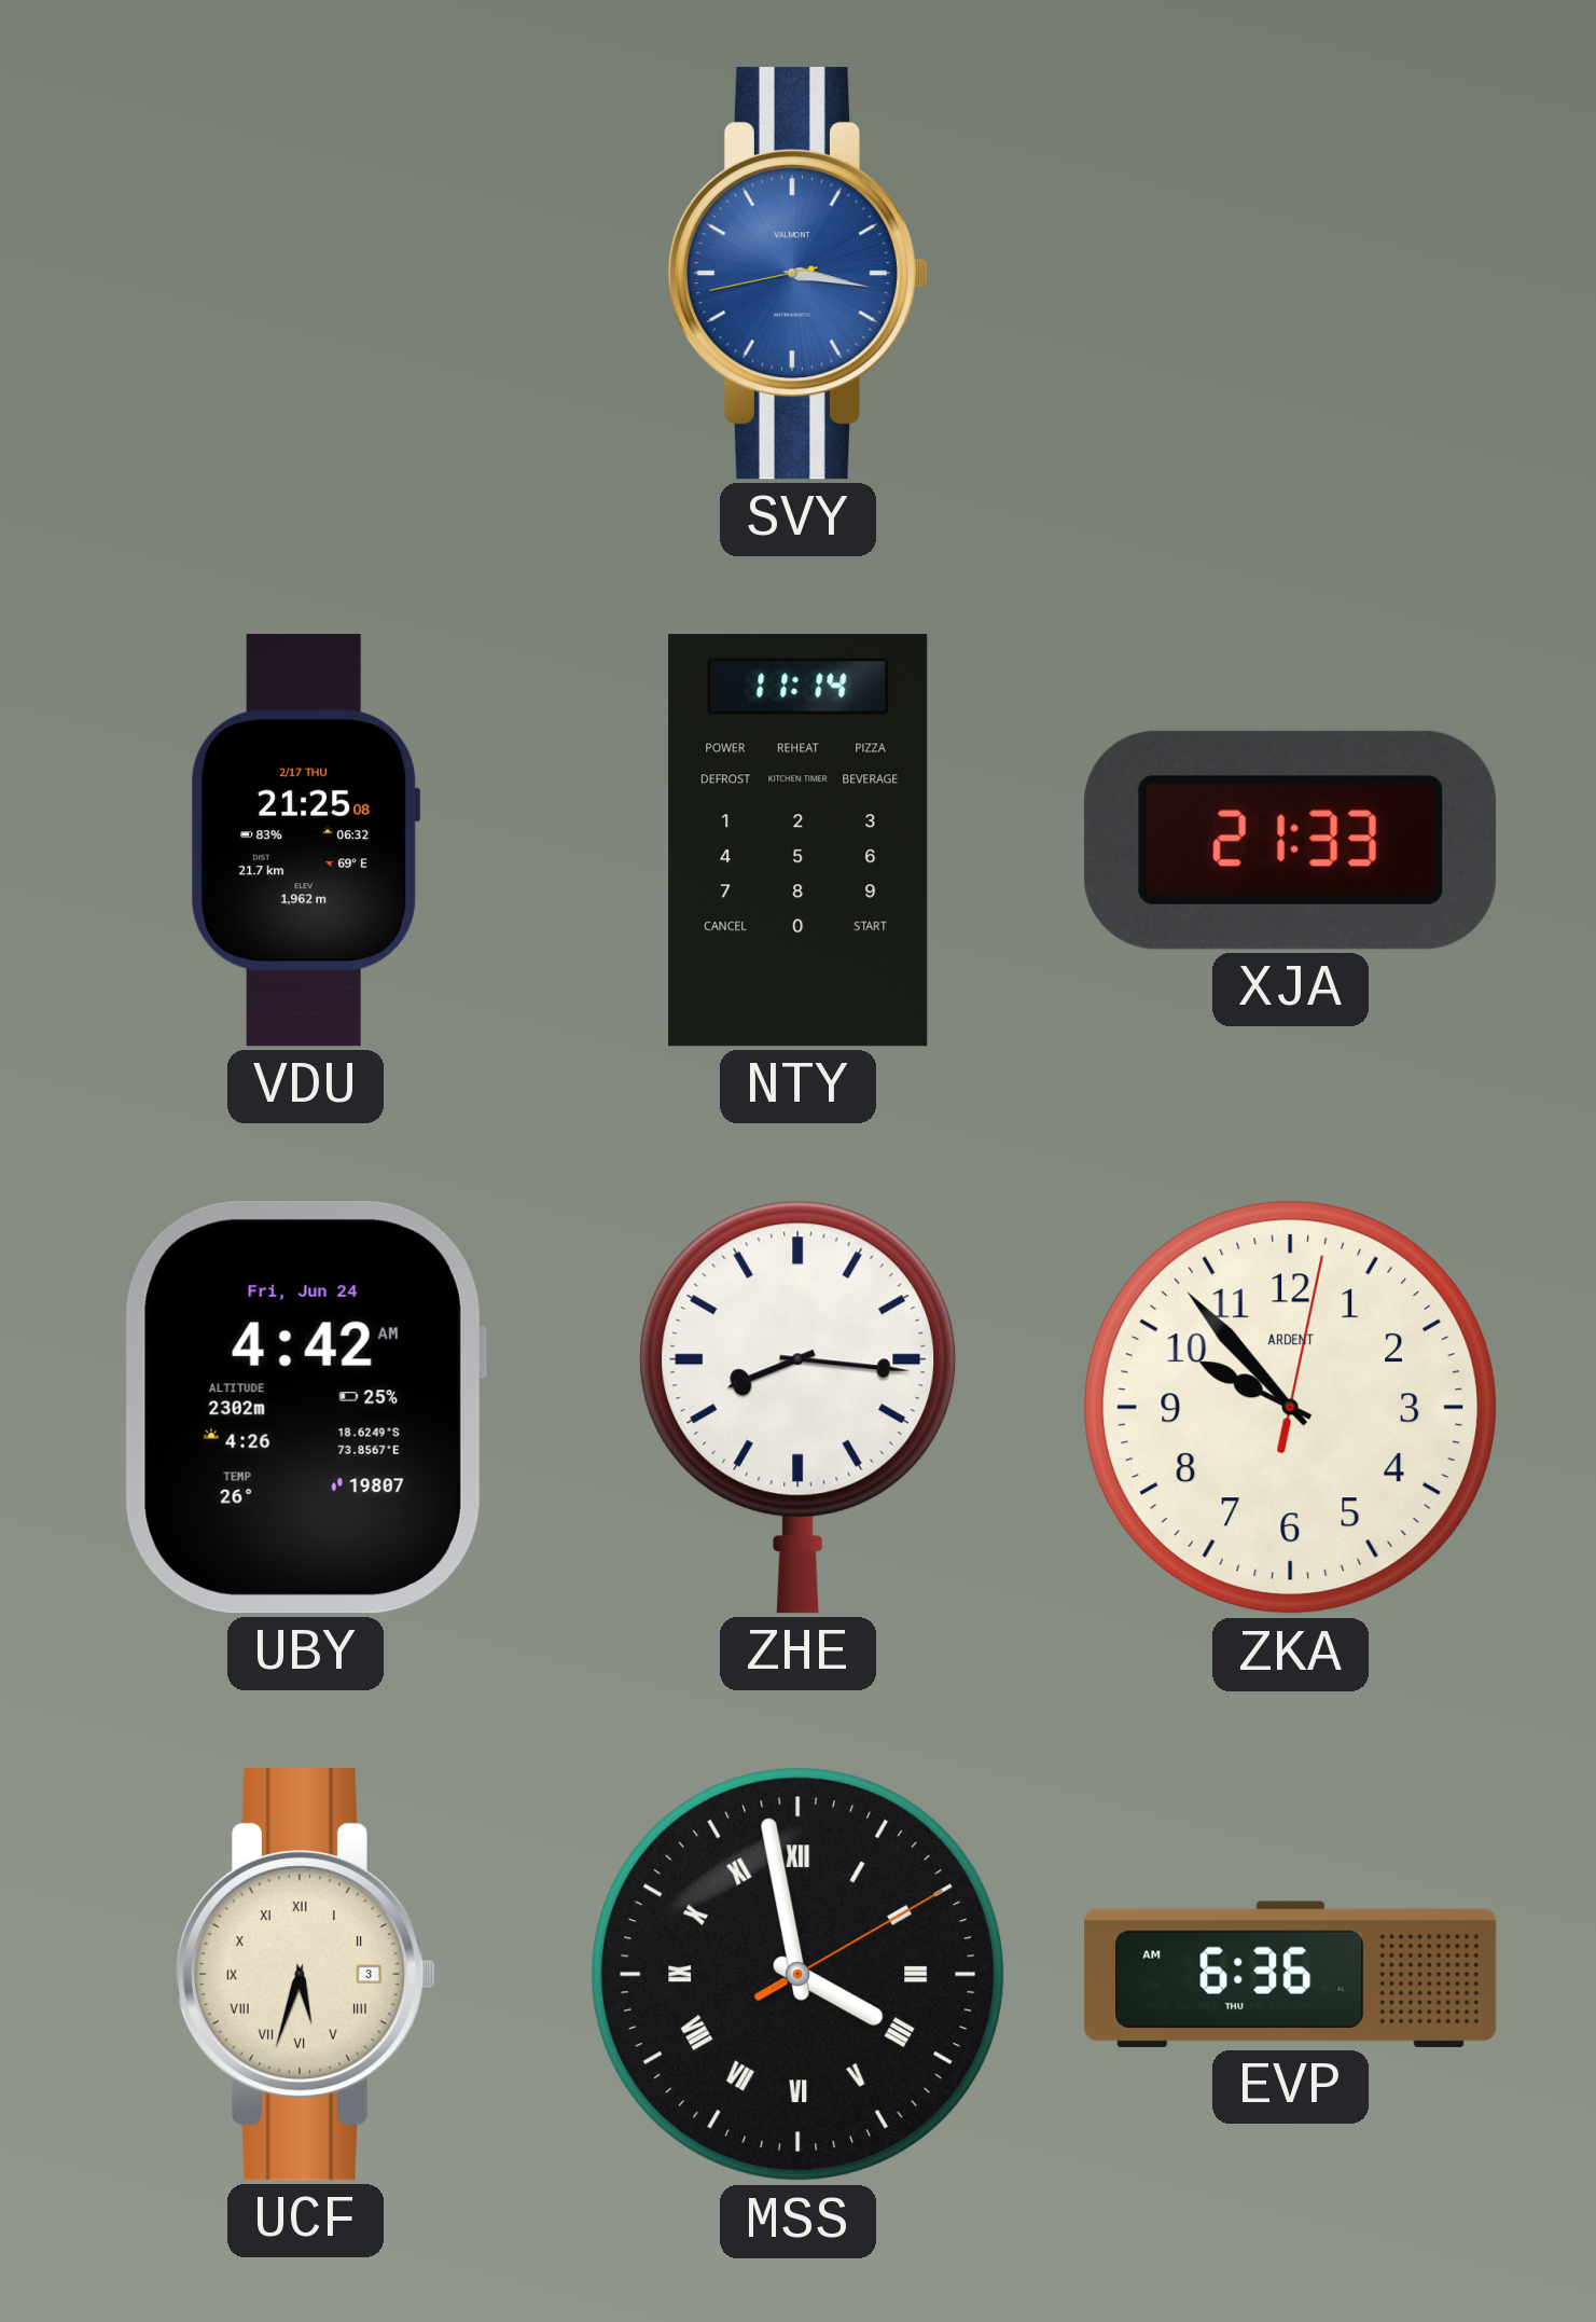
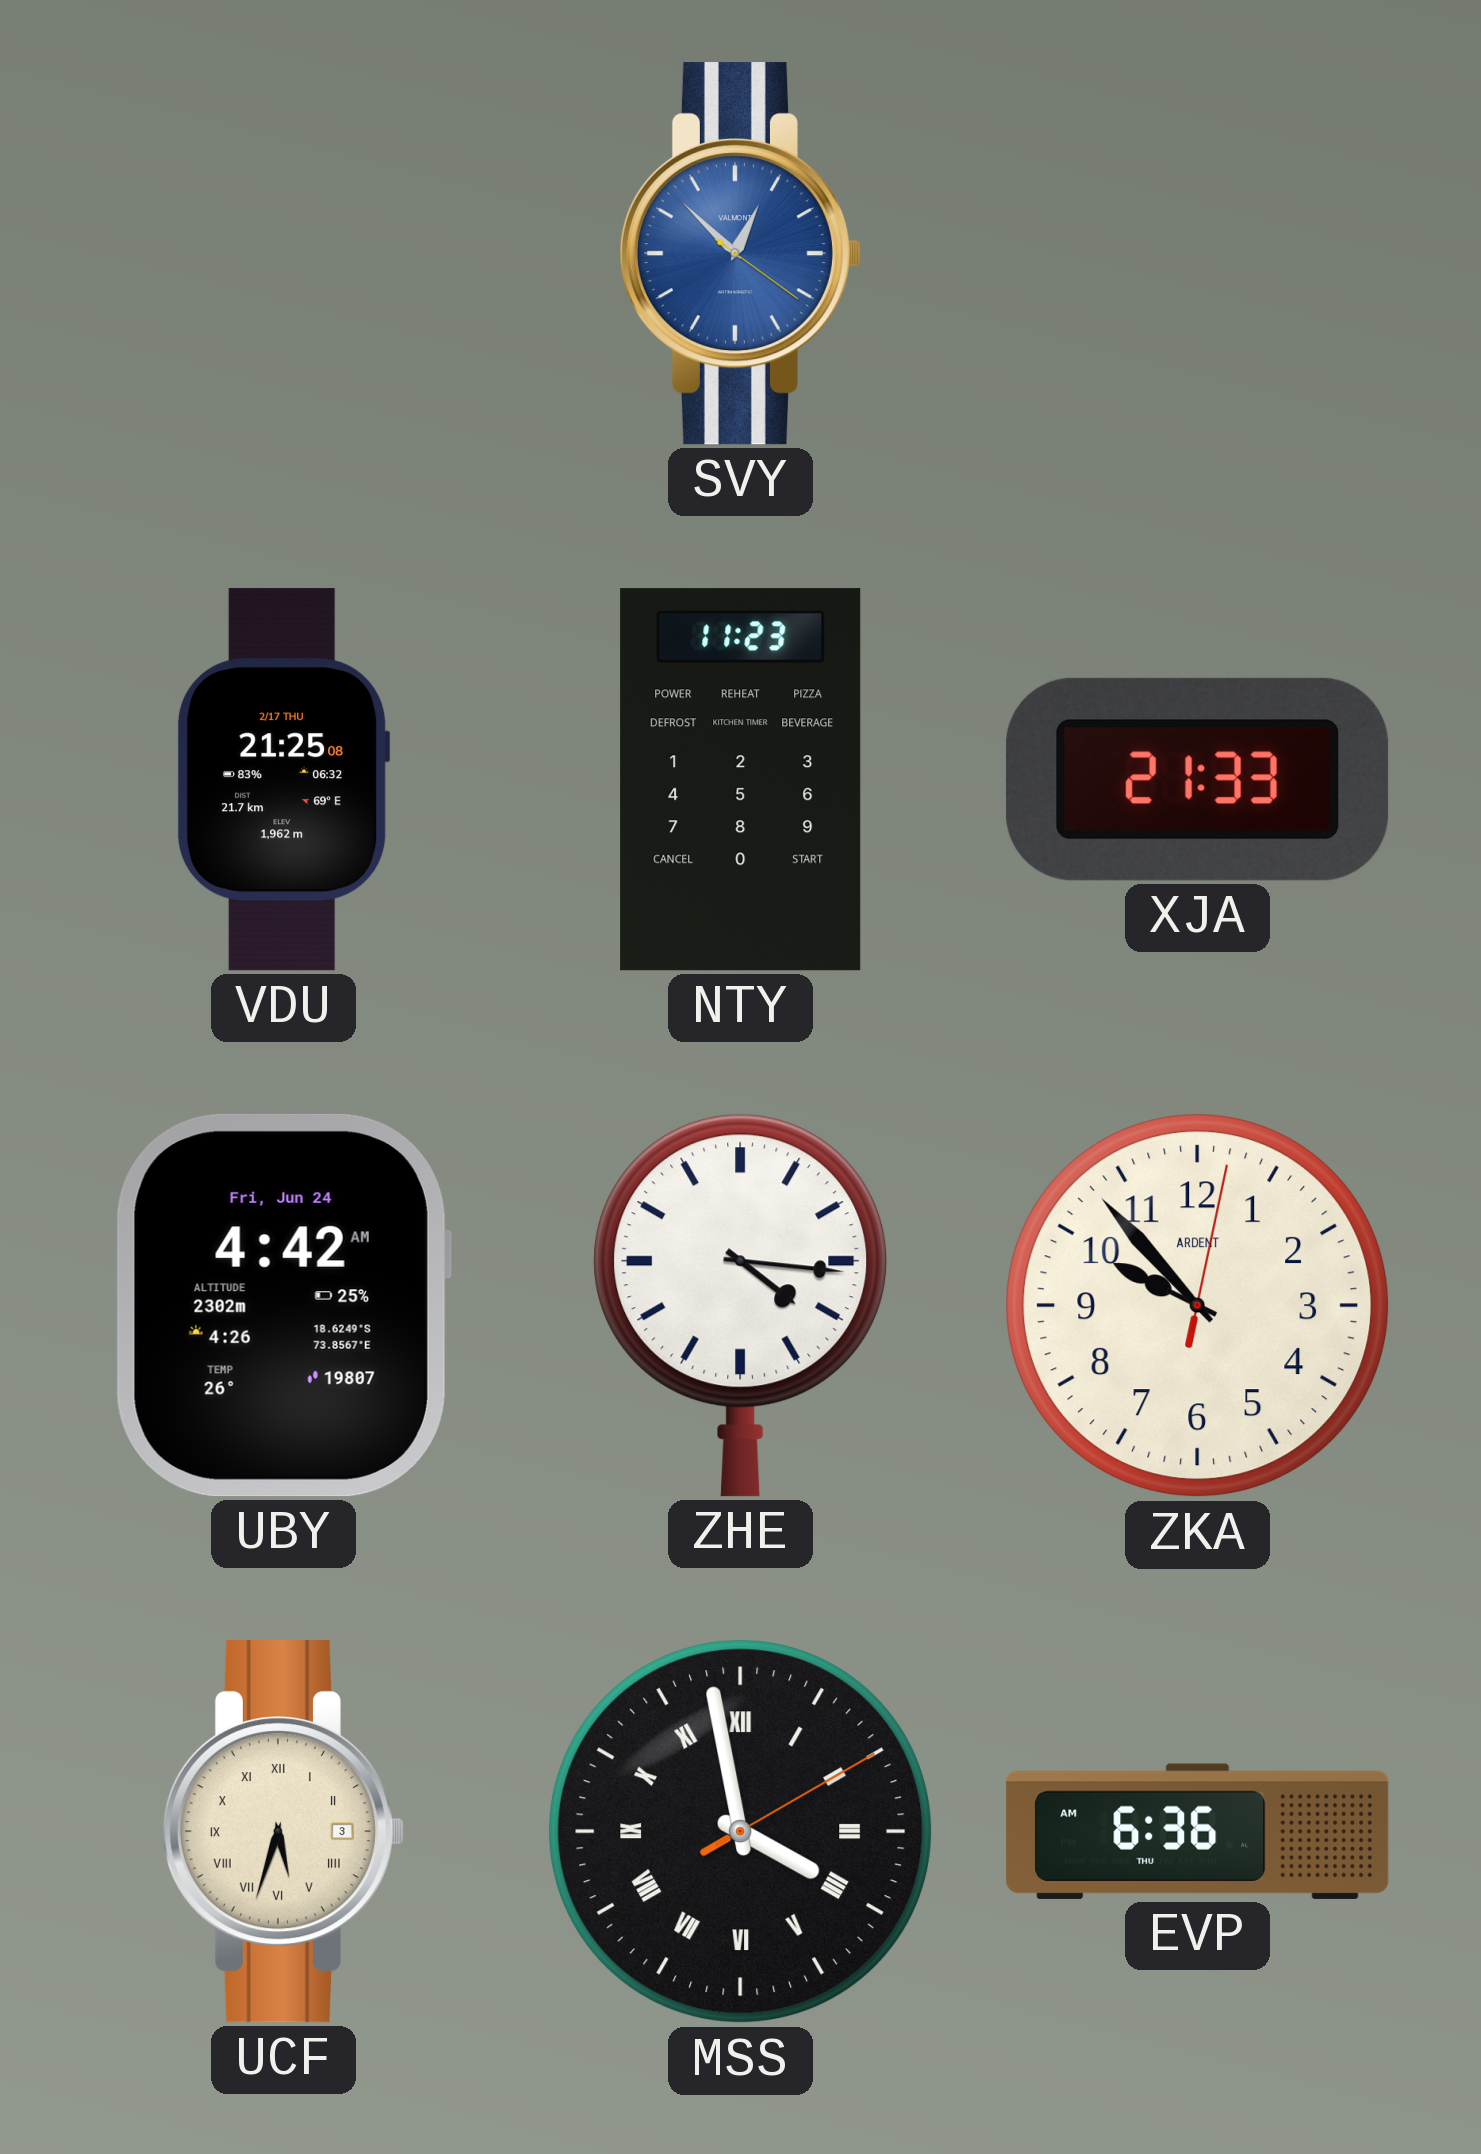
SVY: 3:16 -> 12:52
NTY: 11:14 -> 11:23
ZHE: 8:16 -> 4:16
